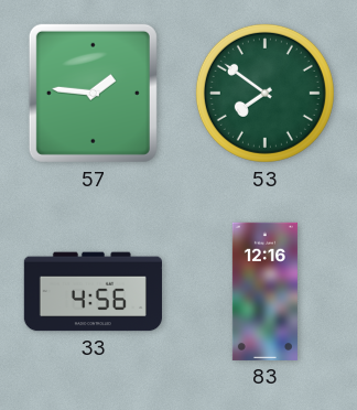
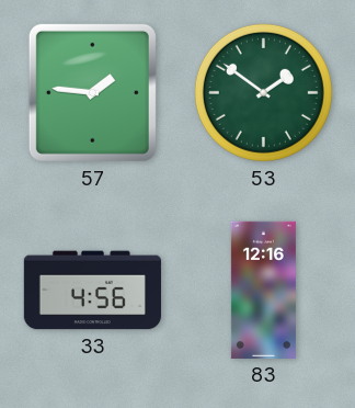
53: 7:51 -> 1:51
